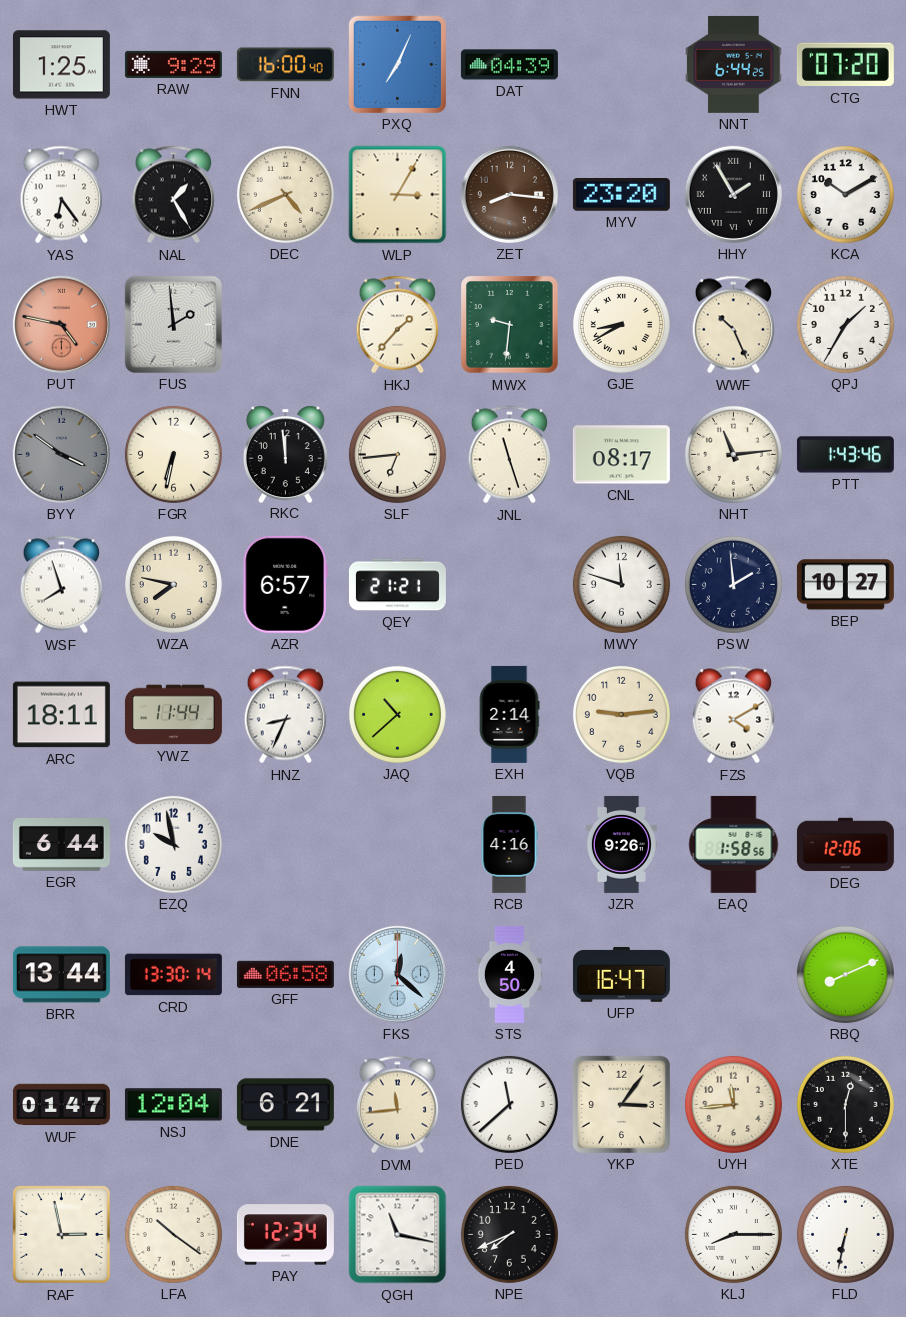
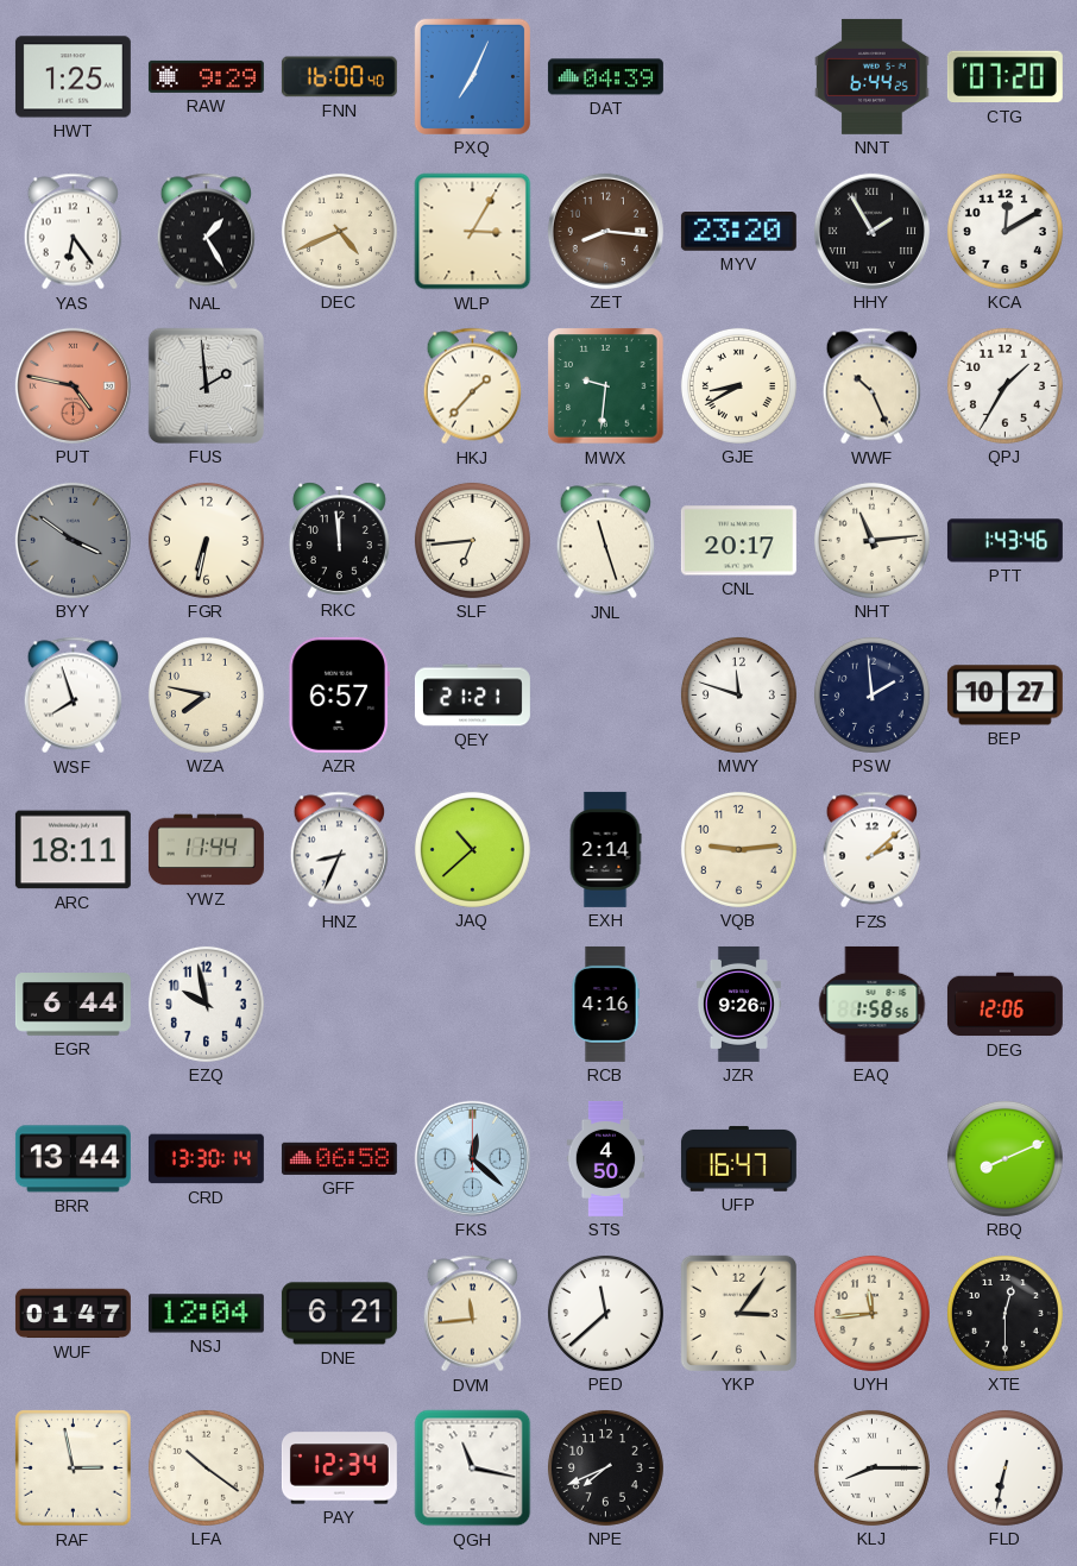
KCA: 10:10 -> 12:10
CNL: 08:17 -> 20:17
FZS: 4:10 -> 2:08
